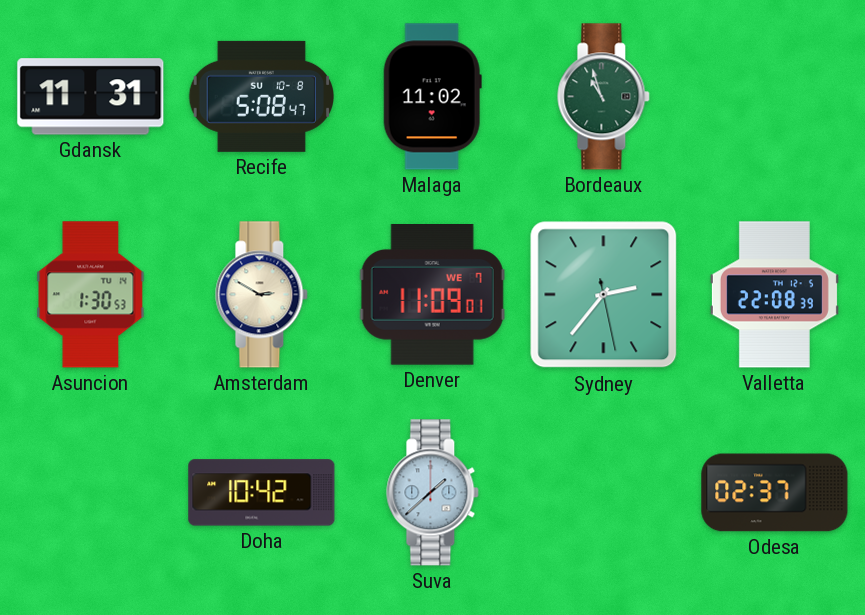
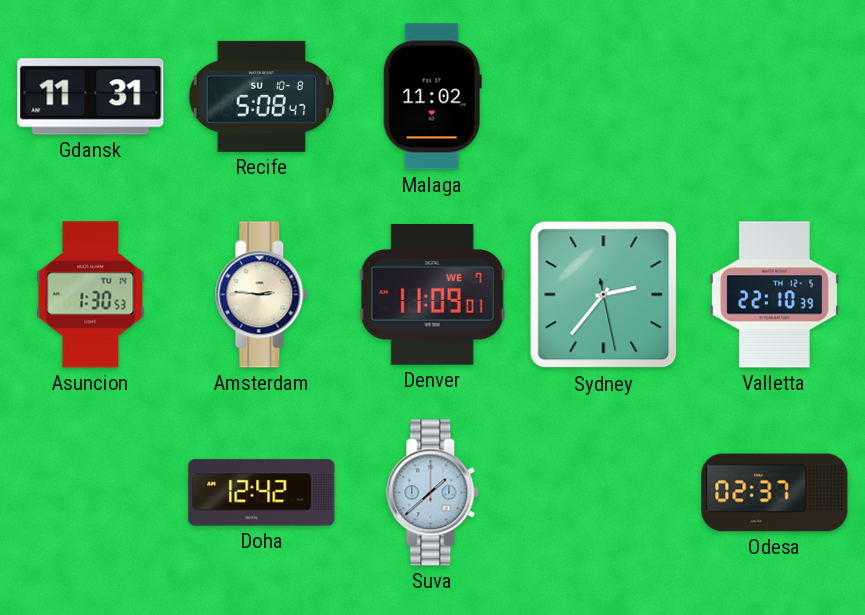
Bordeaux: 10:57 -> none
Amsterdam: 2:50 -> 2:46
Valletta: 22:08 -> 22:10
Doha: 10:42 -> 12:42
